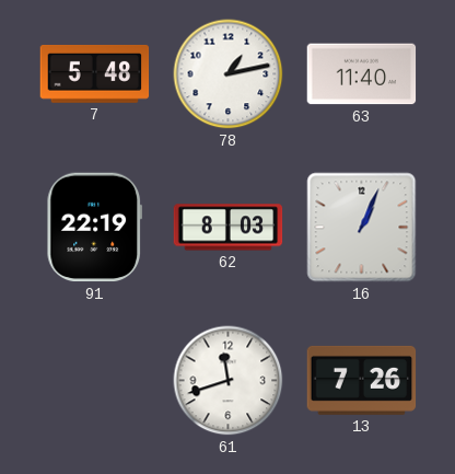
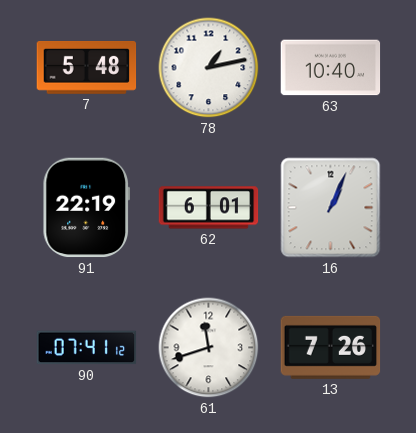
63: 11:40 -> 10:40
62: 8:03 -> 6:01
90: none -> 07:41
